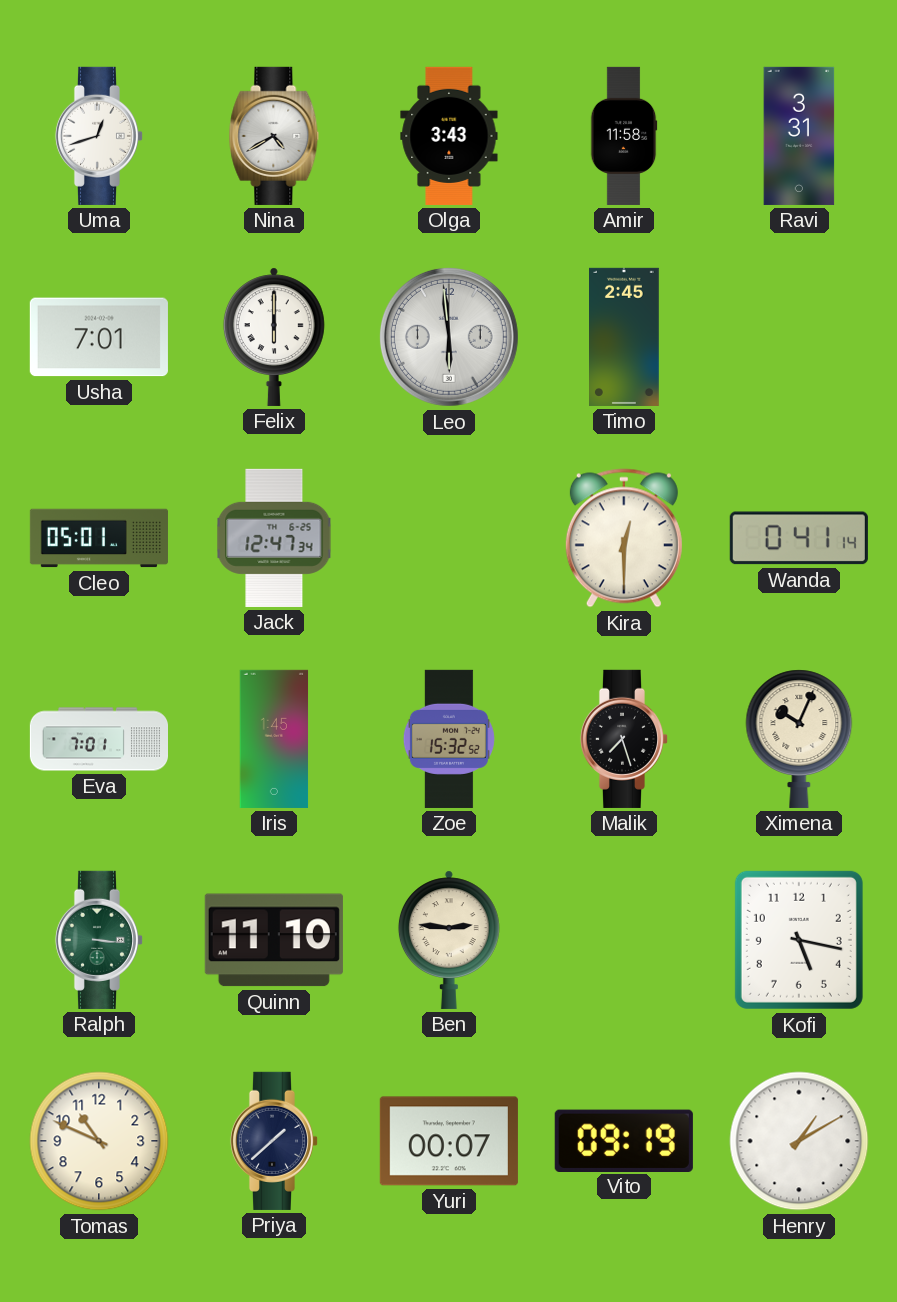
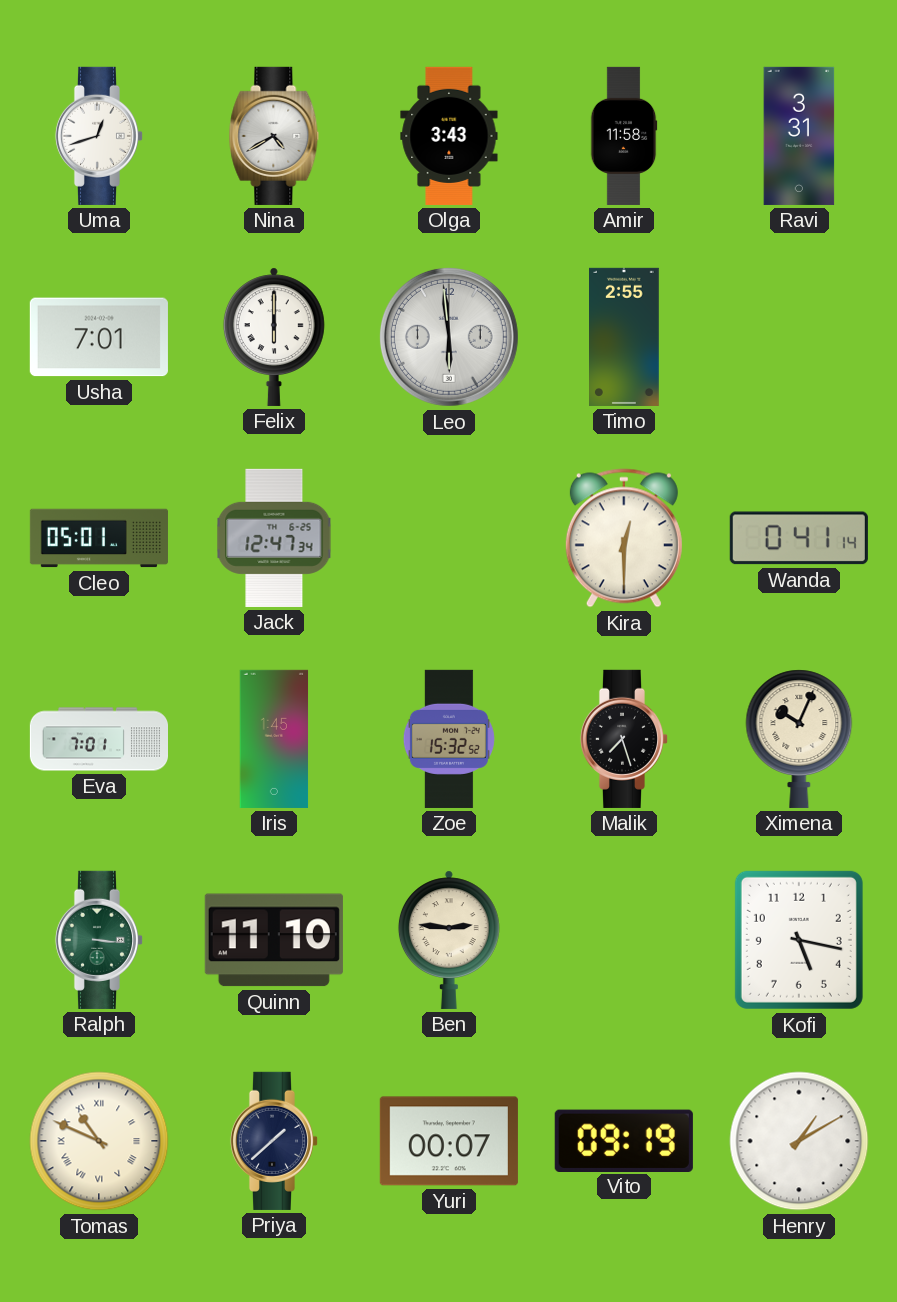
Timo: 2:45 -> 2:55
Tomas numerals: Arabic -> Roman
